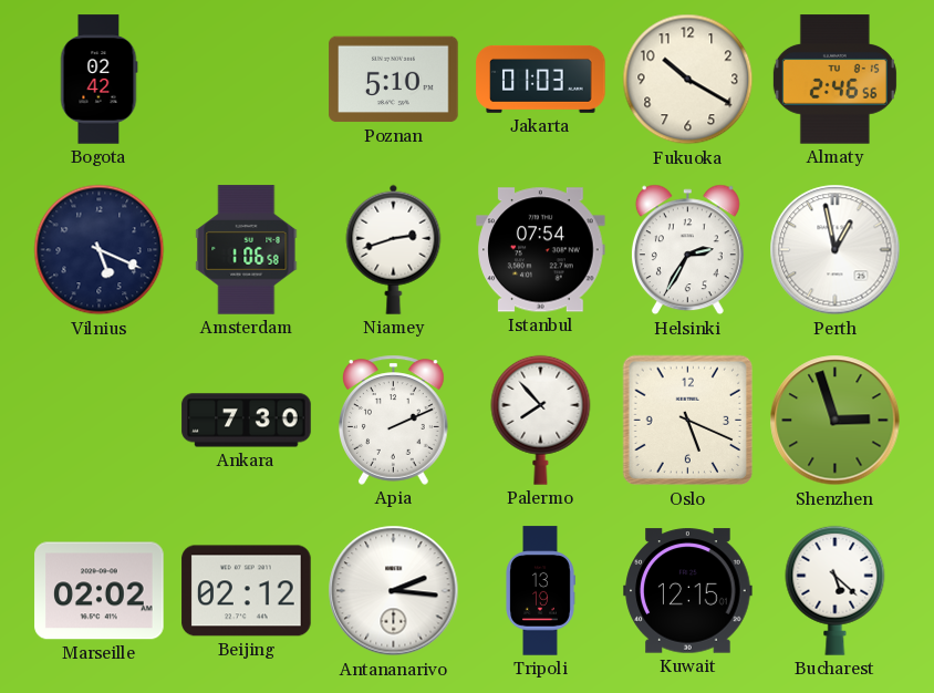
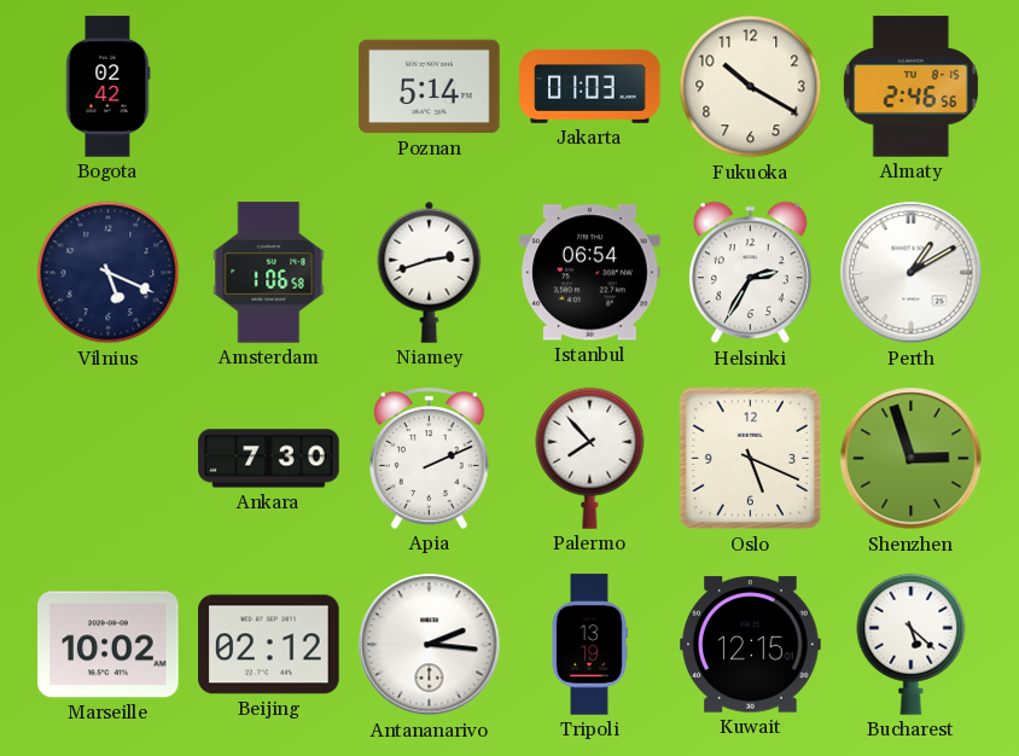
Poznan: 5:10 -> 5:14
Istanbul: 07:54 -> 06:54
Perth: 12:58 -> 1:10
Marseille: 02:02 -> 10:02
